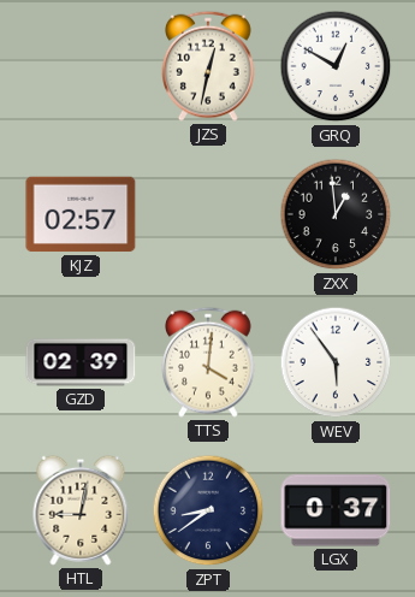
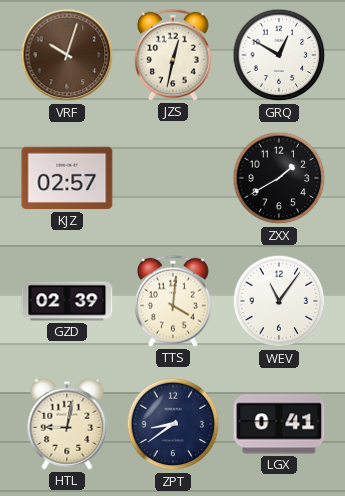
VRF: none -> 10:03
ZXX: 12:59 -> 1:40
WEV: 5:54 -> 11:06
LGX: 0:37 -> 0:41
